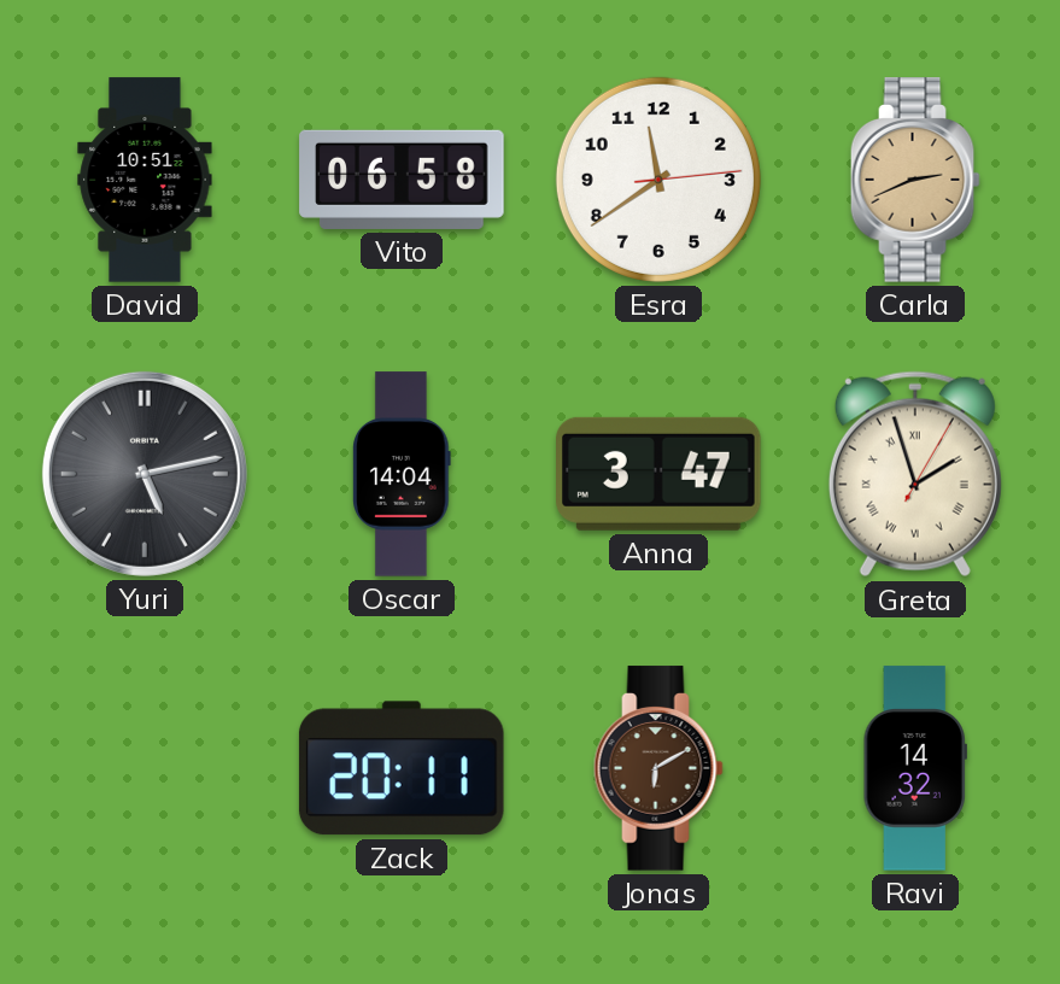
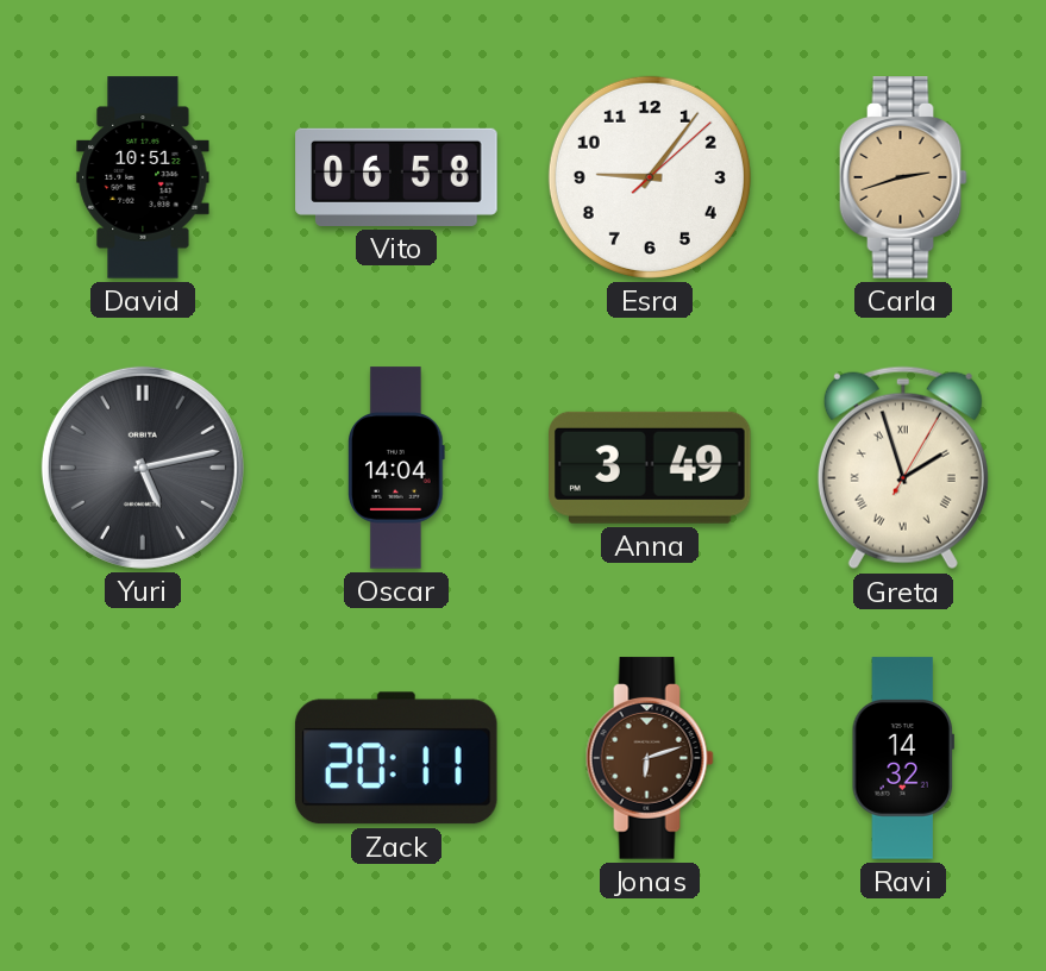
Esra: 11:39 -> 9:06
Carla: 2:41 -> 2:42
Anna: 3:47 -> 3:49
Jonas: 6:10 -> 6:12
